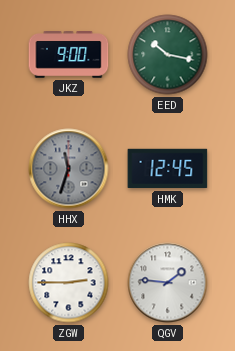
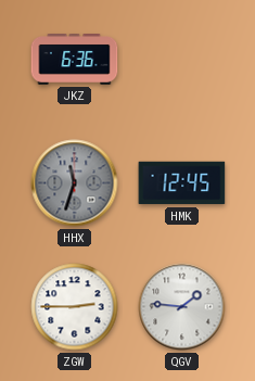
JKZ: 9:00 -> 6:36
EED: 10:17 -> none
